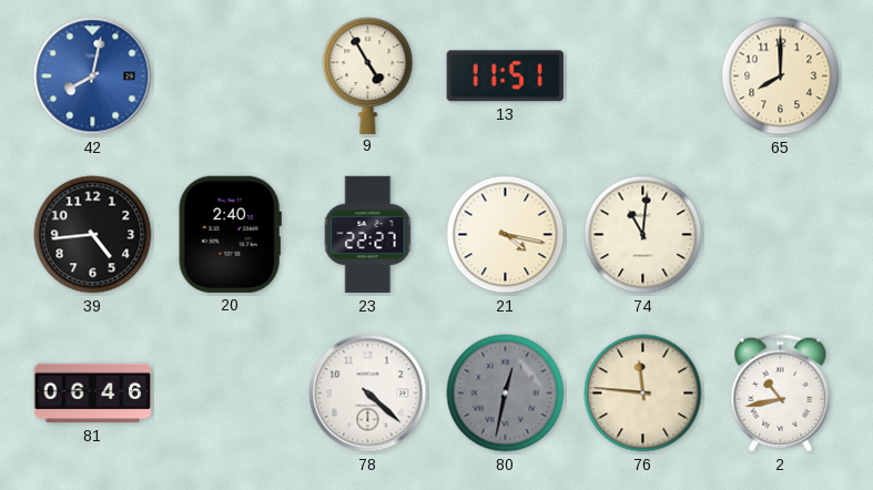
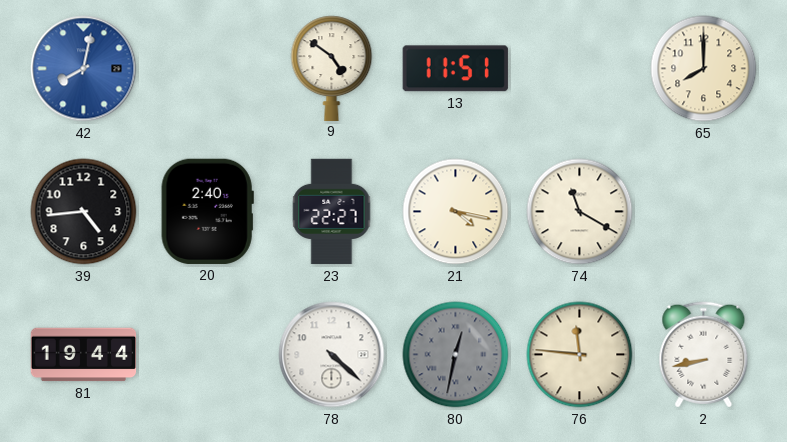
9: 4:55 -> 4:51
74: 11:01 -> 11:20
81: 06:46 -> 19:44
2: 10:43 -> 8:43
